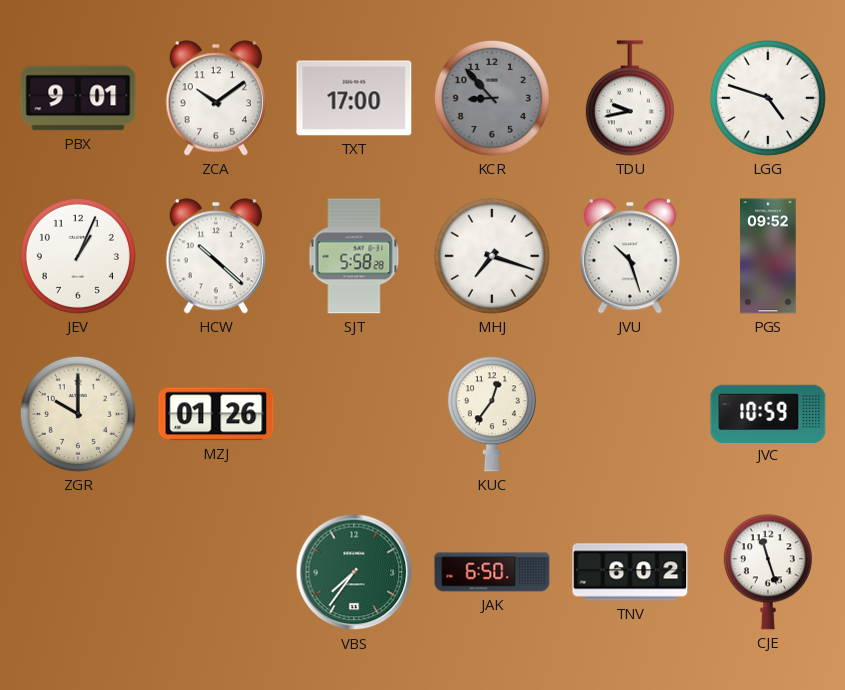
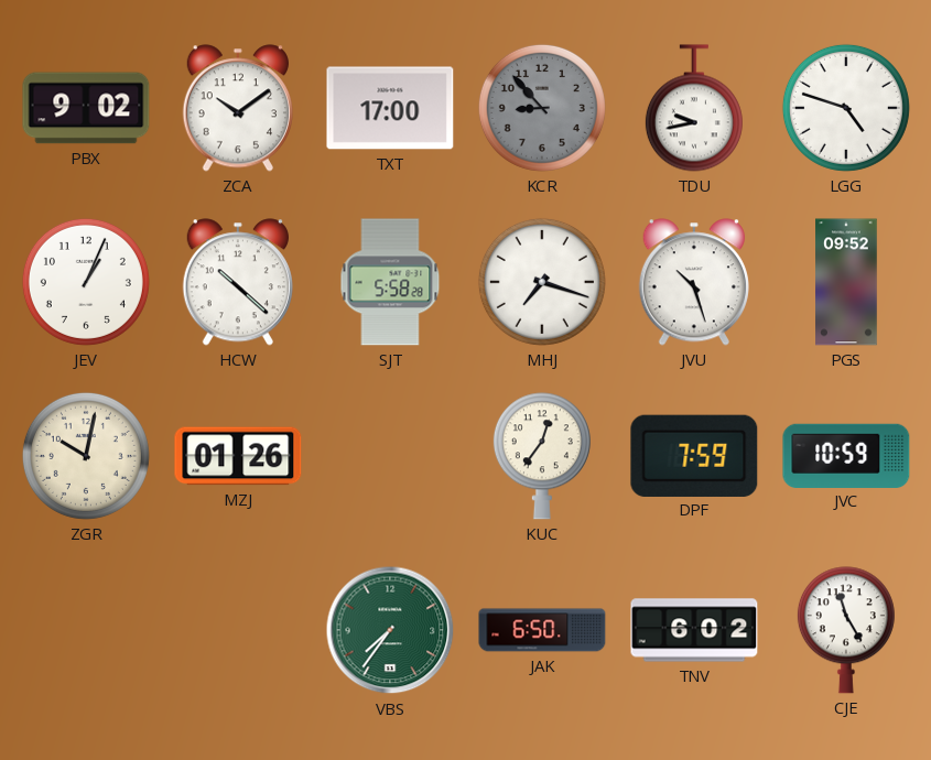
PBX: 9:01 -> 9:02
ZGR: 10:00 -> 10:02
DPF: none -> 7:59
CJE: 11:27 -> 11:25
